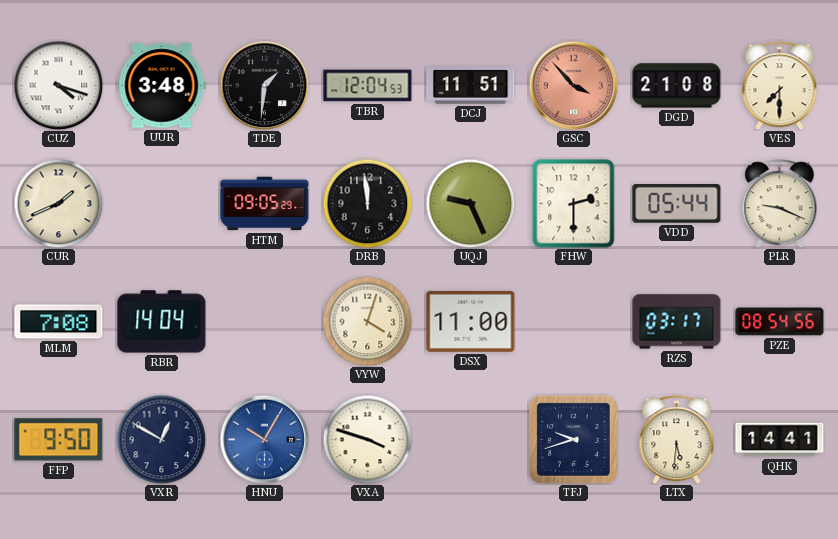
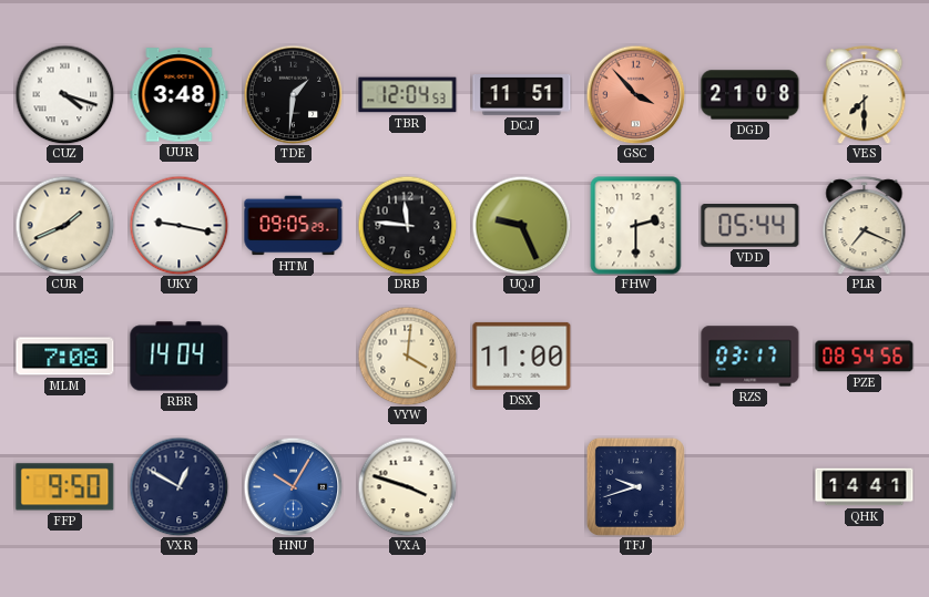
UKY: none -> 9:17
DRB: 11:59 -> 11:46
PLR: 9:19 -> 7:19
VYW: 4:03 -> 4:01
LTX: 5:31 -> none
